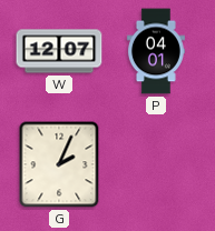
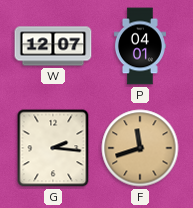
G: 2:04 -> 2:16
F: none -> 11:42
